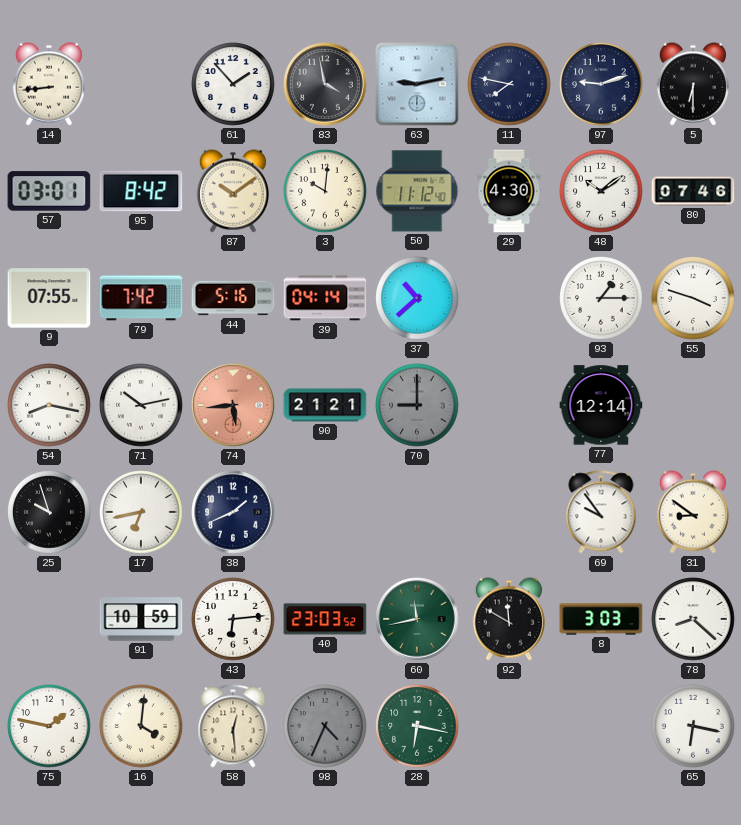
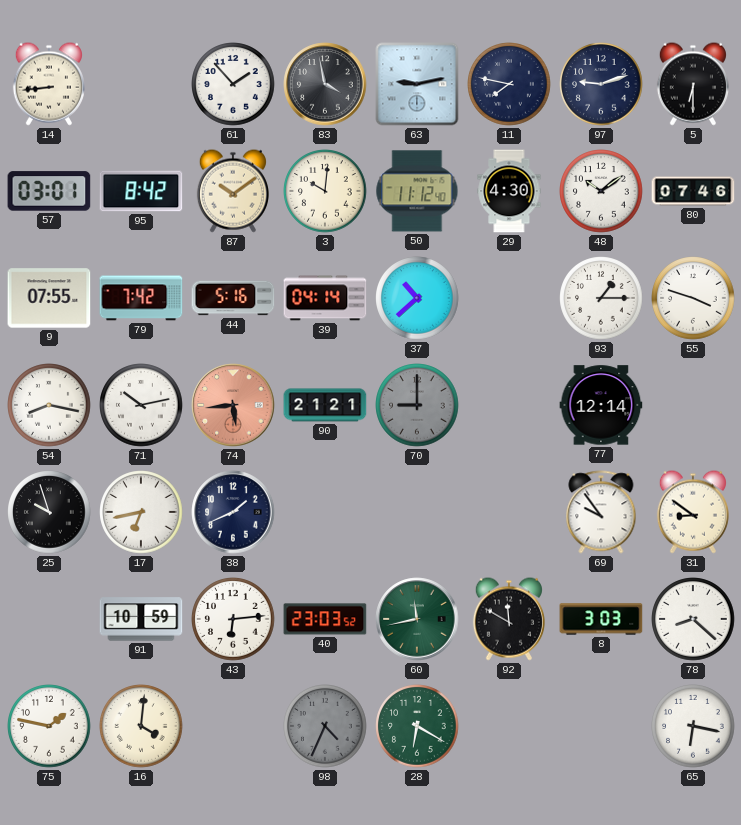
58: 12:29 -> none
28: 6:17 -> 6:20
